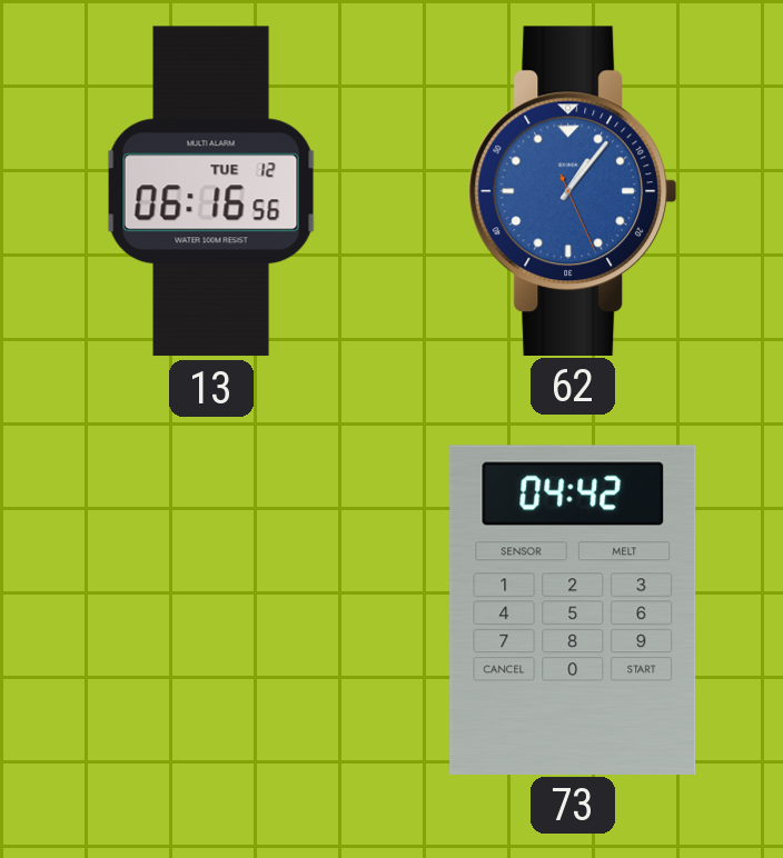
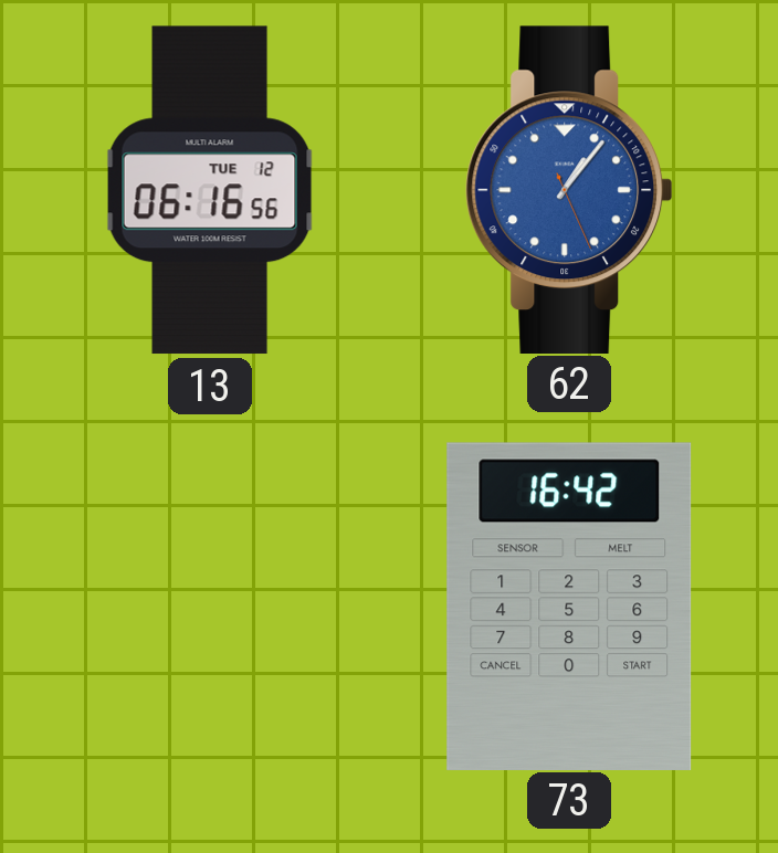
73: 04:42 -> 16:42
